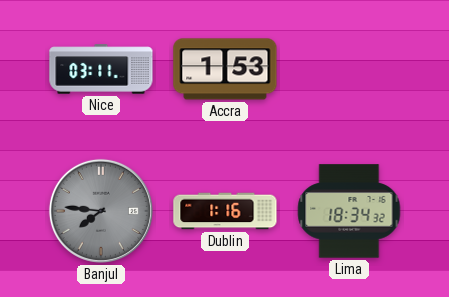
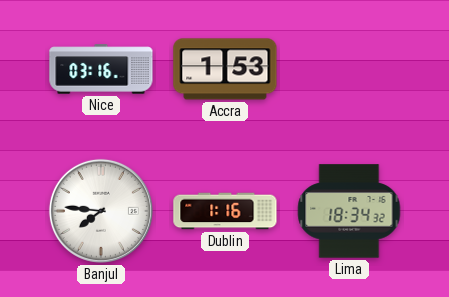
Nice: 03:11 -> 03:16
Banjul dial: grey -> white
